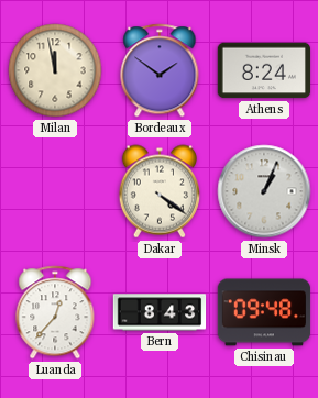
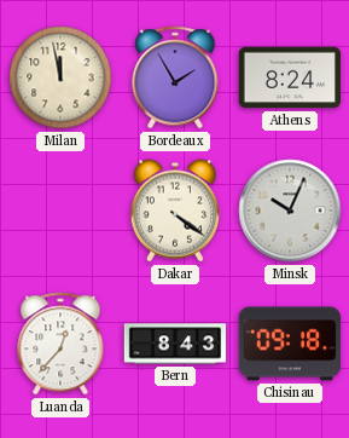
Bordeaux: 1:51 -> 1:55
Minsk: 1:04 -> 10:04
Chisinau: 09:48 -> 09:18
